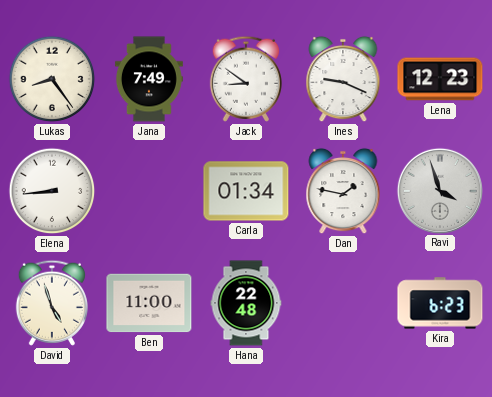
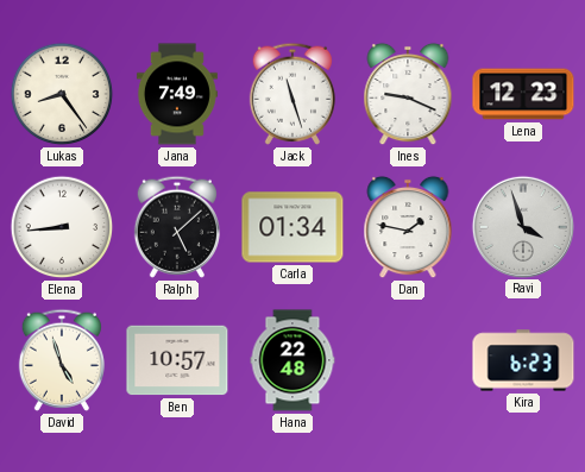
Jack: 8:51 -> 11:27
Ralph: none -> 5:08
Ben: 11:00 -> 10:57
